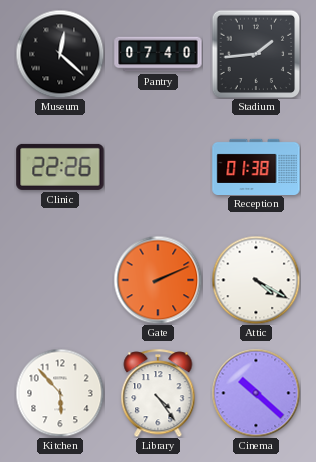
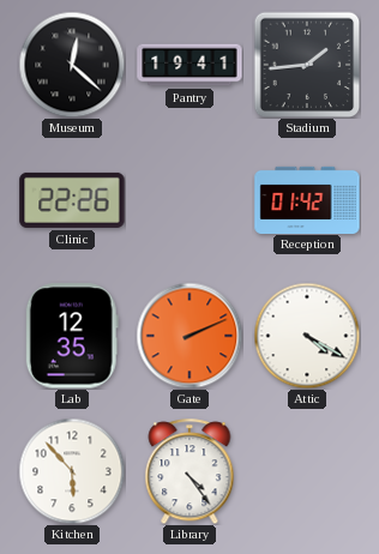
Pantry: 07:40 -> 19:41
Reception: 01:38 -> 01:42
Lab: none -> 12:35
Cinema: 10:22 -> none
